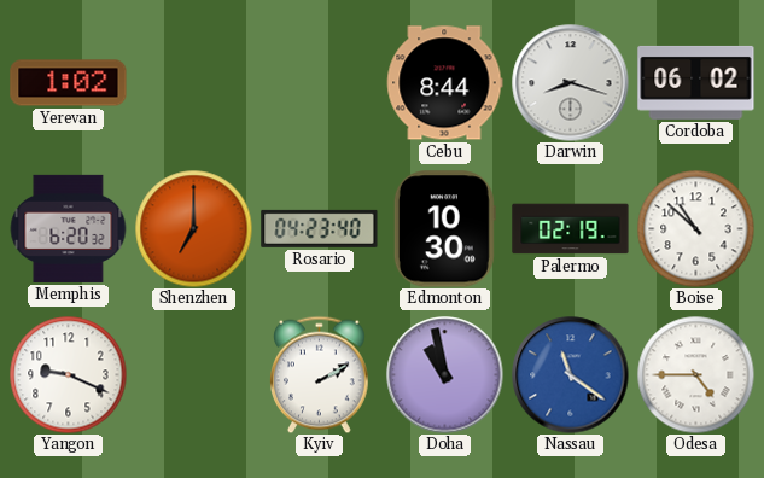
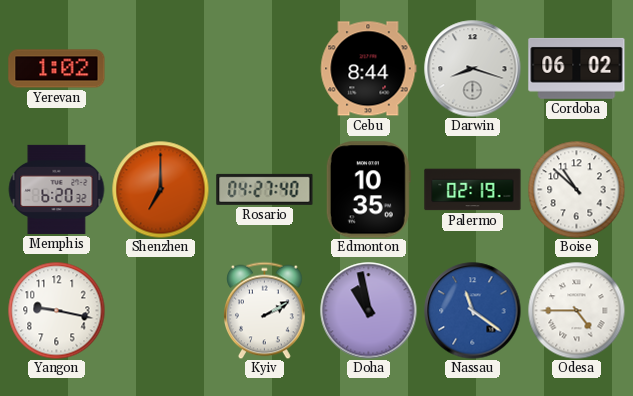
Rosario: 04:23 -> 04:27
Edmonton: 10:30 -> 10:35
Yangon: 9:19 -> 9:17
